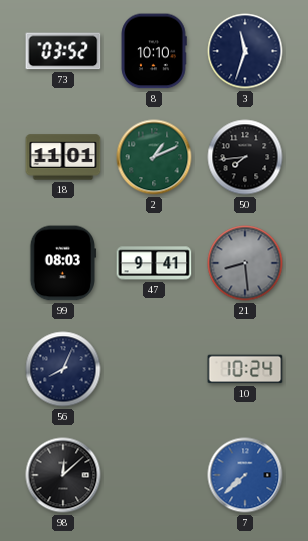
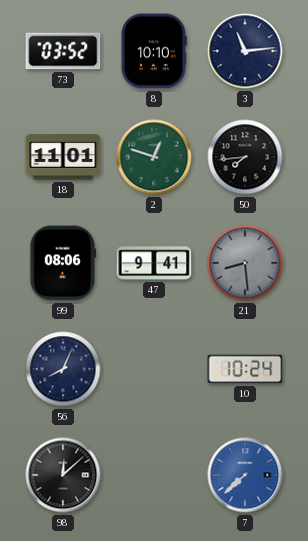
3: 11:33 -> 11:14
2: 1:11 -> 12:48
99: 08:03 -> 08:06
